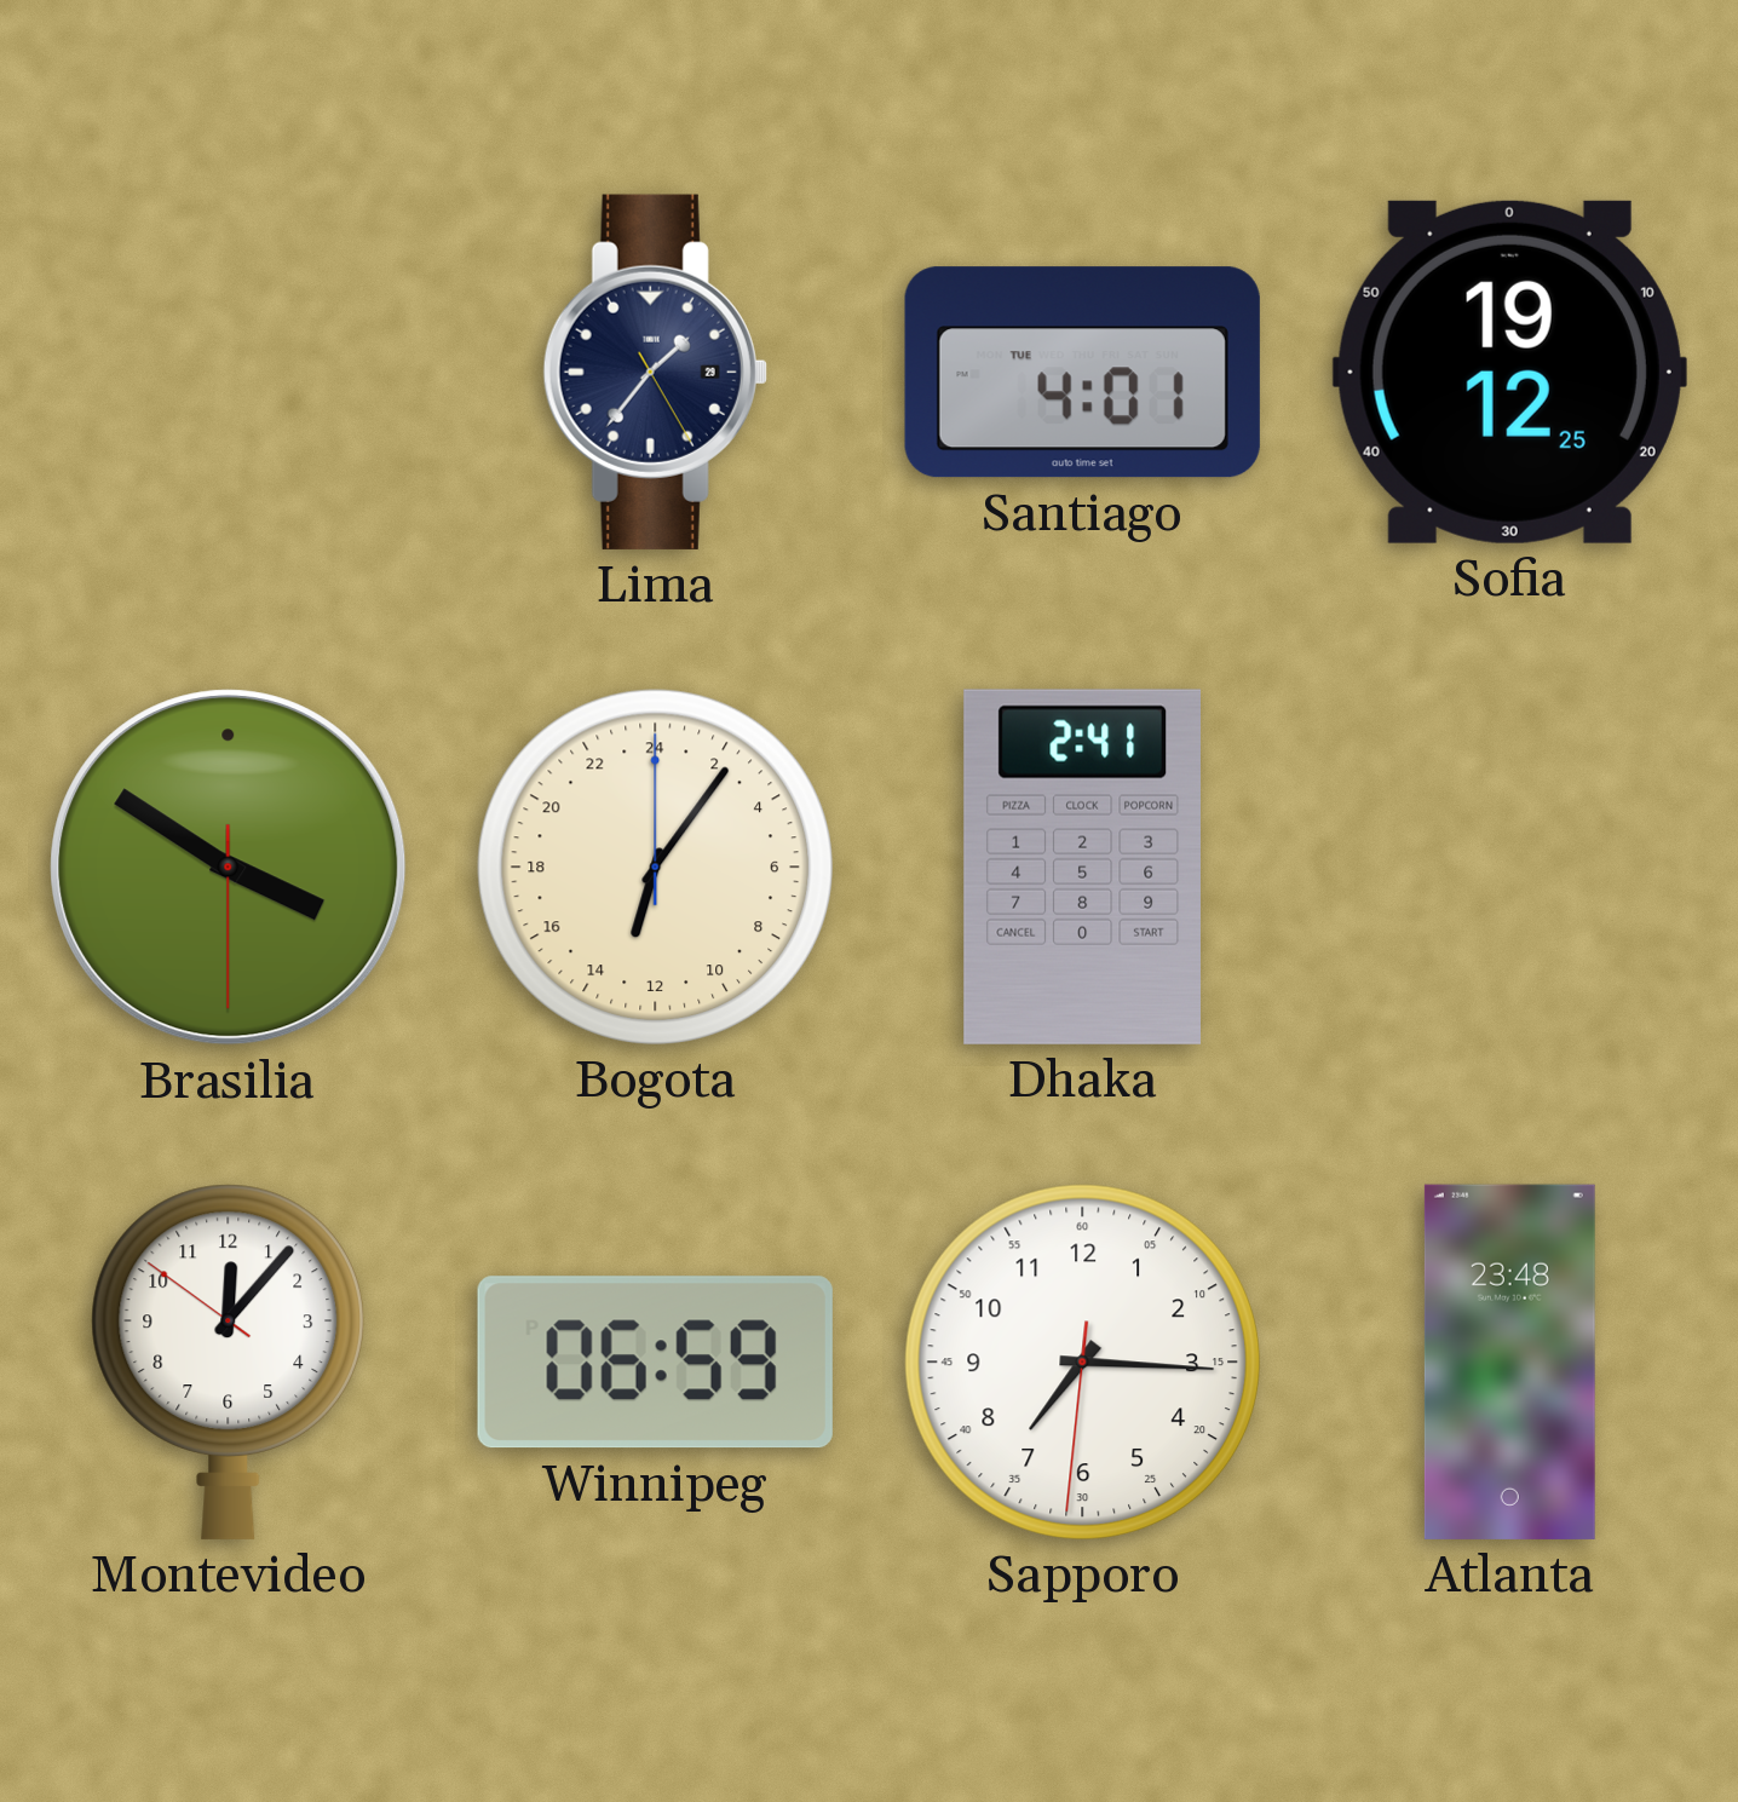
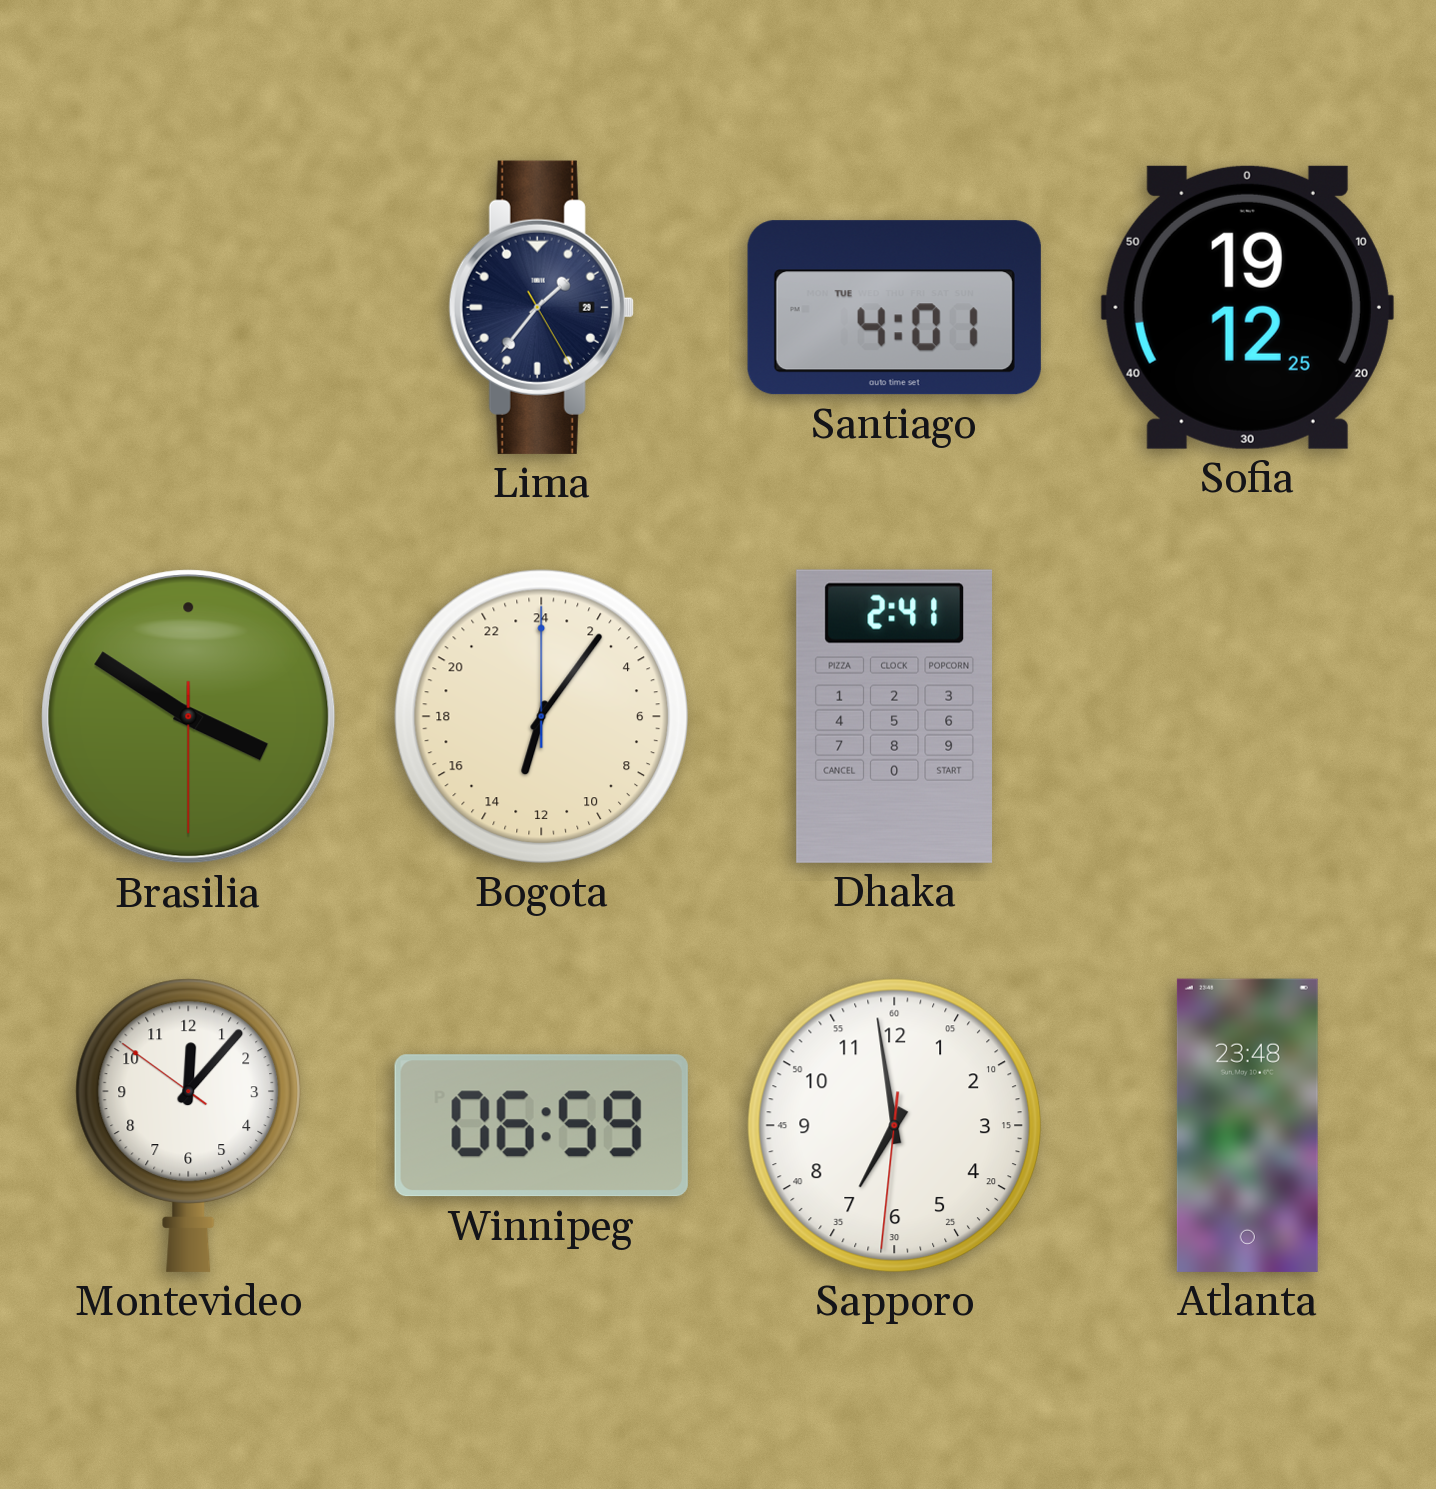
Sapporo: 7:15 -> 6:58
